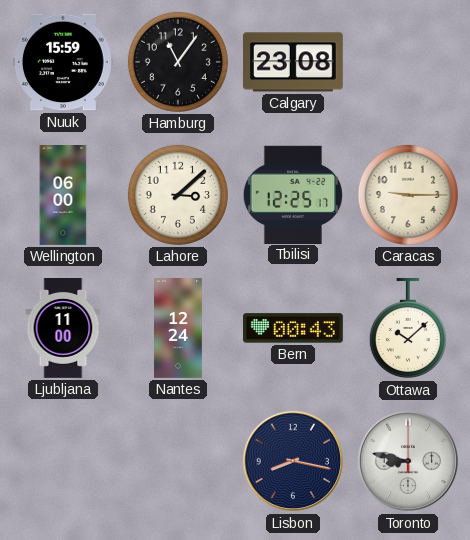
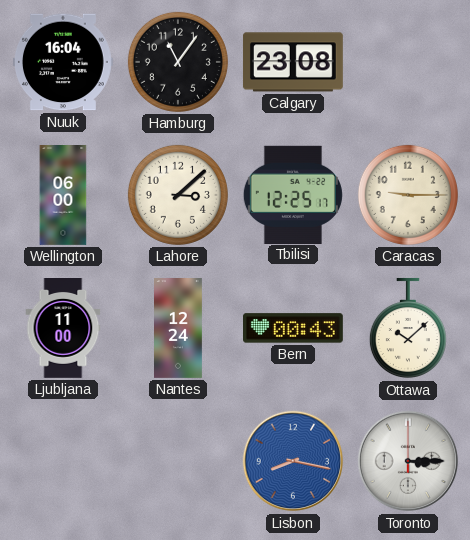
Nuuk: 15:59 -> 16:04
Lisbon dial: navy -> blue
Toronto: 8:47 -> 3:15
